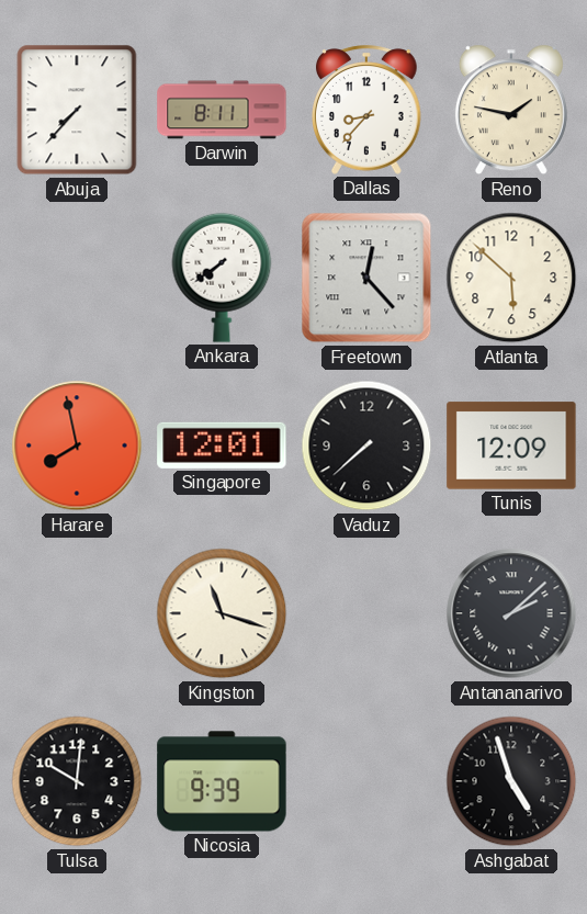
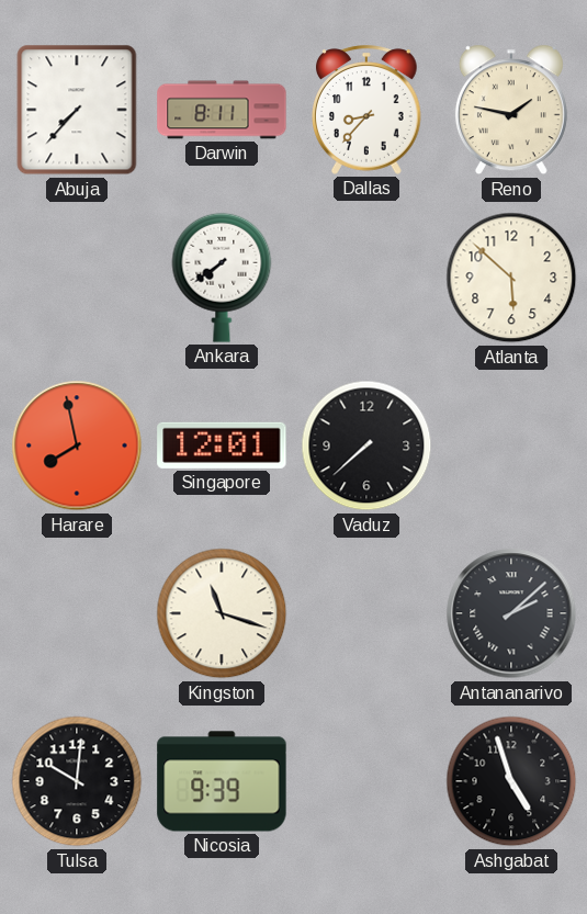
Freetown: 12:23 -> none
Tunis: 12:09 -> none
